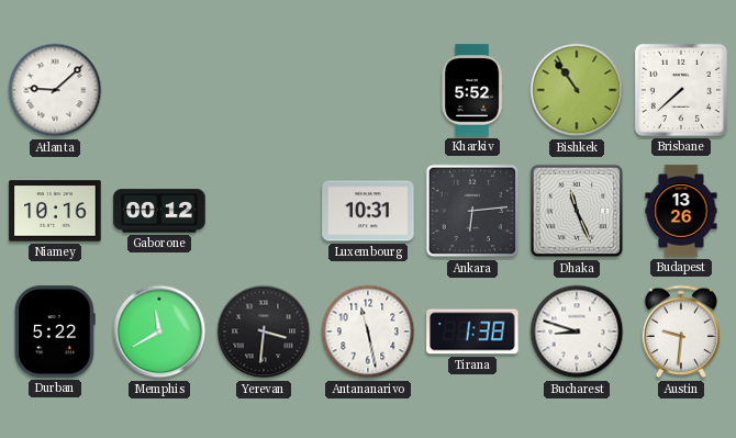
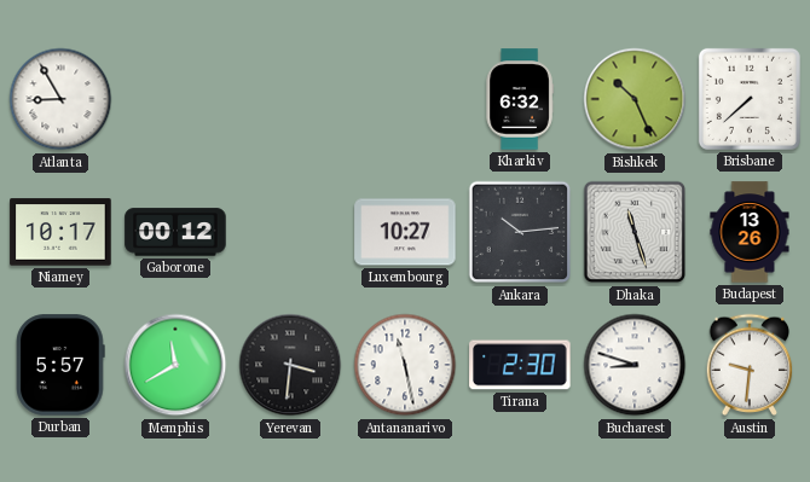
Atlanta: 9:08 -> 8:55
Kharkiv: 5:52 -> 6:32
Bishkek: 10:54 -> 10:26
Niamey: 10:16 -> 10:17
Luxembourg: 10:31 -> 10:27
Ankara: 6:14 -> 10:14
Dhaka: 11:26 -> 11:27
Durban: 5:22 -> 5:57
Tirana: 1:38 -> 2:30
